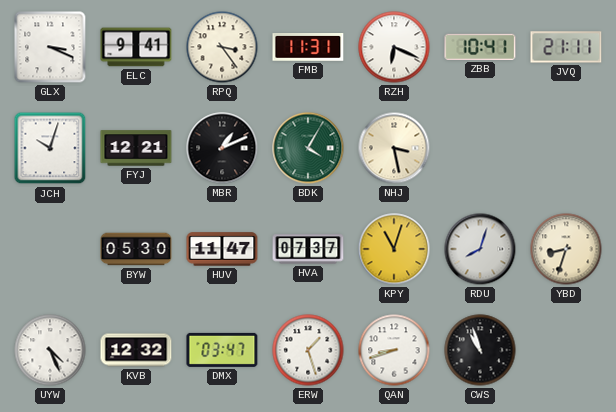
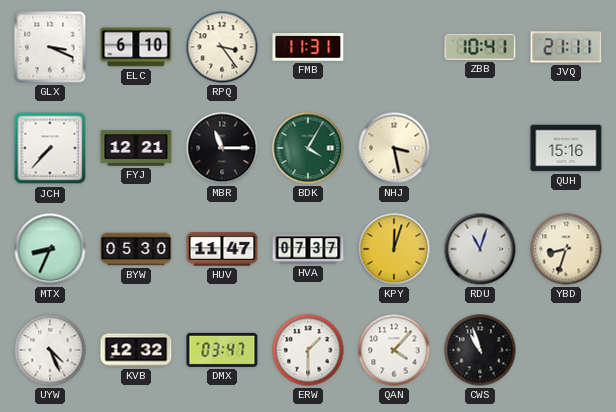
ELC: 9:41 -> 6:10
RZH: 6:19 -> none
JCH: 10:03 -> 7:37
MBR: 1:11 -> 11:15
QUH: none -> 15:16
MTX: none -> 8:34
KPY: 11:03 -> 12:03
RDU: 8:03 -> 11:03
ERW: 1:27 -> 1:30
QAN: 8:42 -> 4:07
